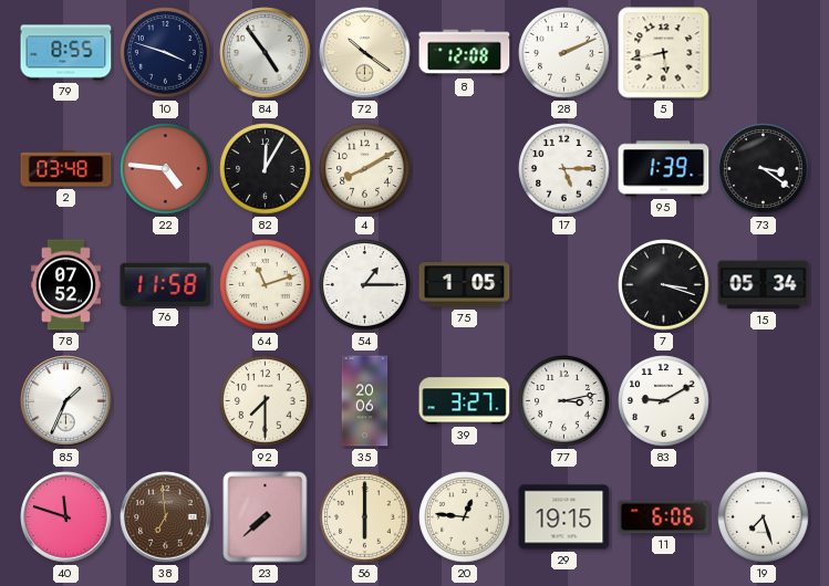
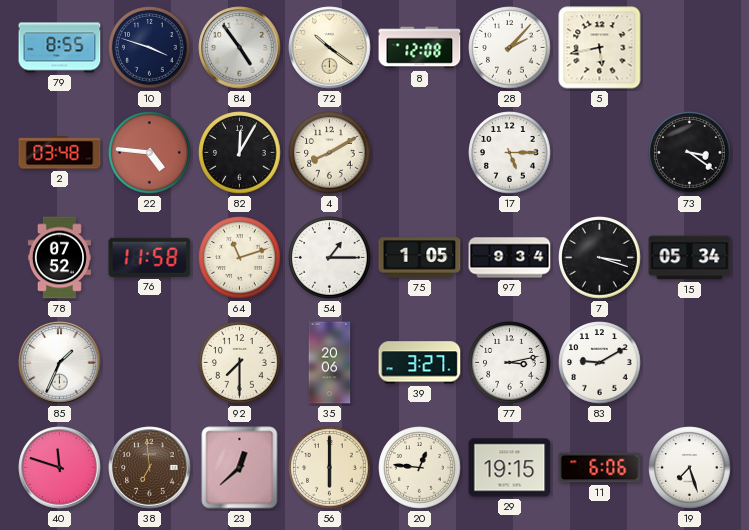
28: 2:11 -> 2:07
95: 1:39 -> none
97: none -> 9:34
23: 7:38 -> 12:38
